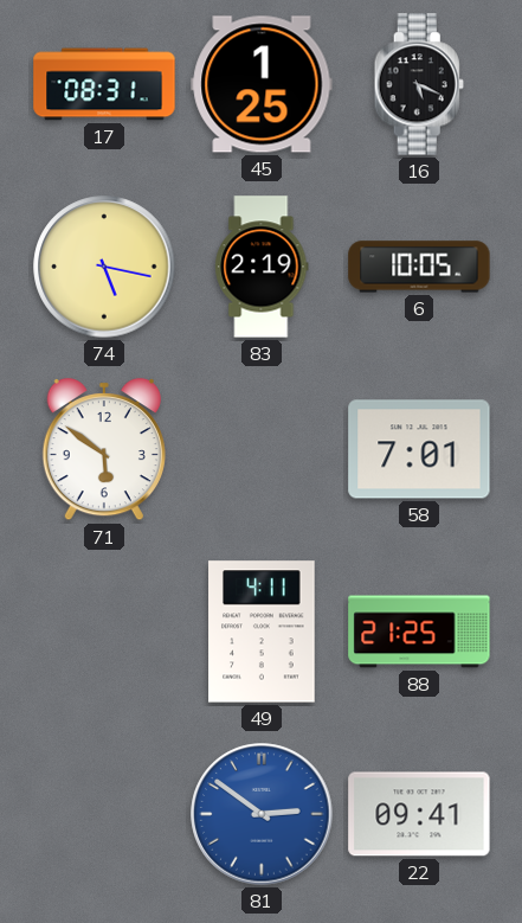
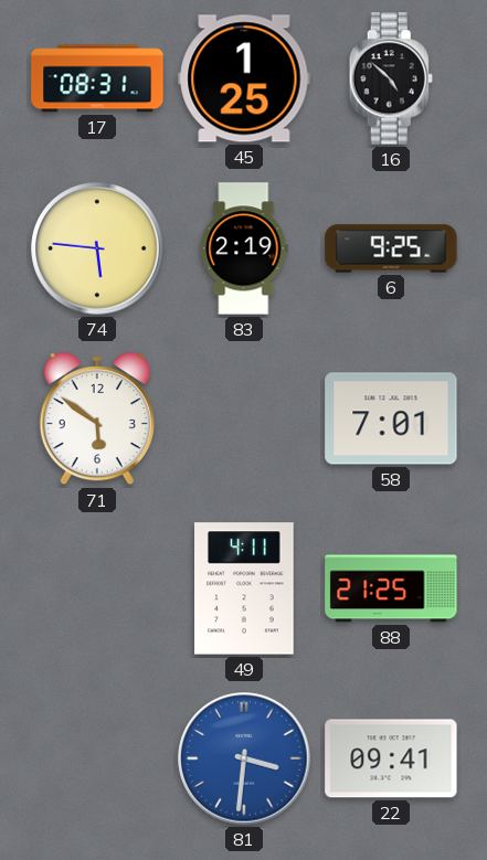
16: 5:19 -> 4:52
74: 5:17 -> 5:46
6: 10:05 -> 9:25
81: 2:51 -> 3:31
